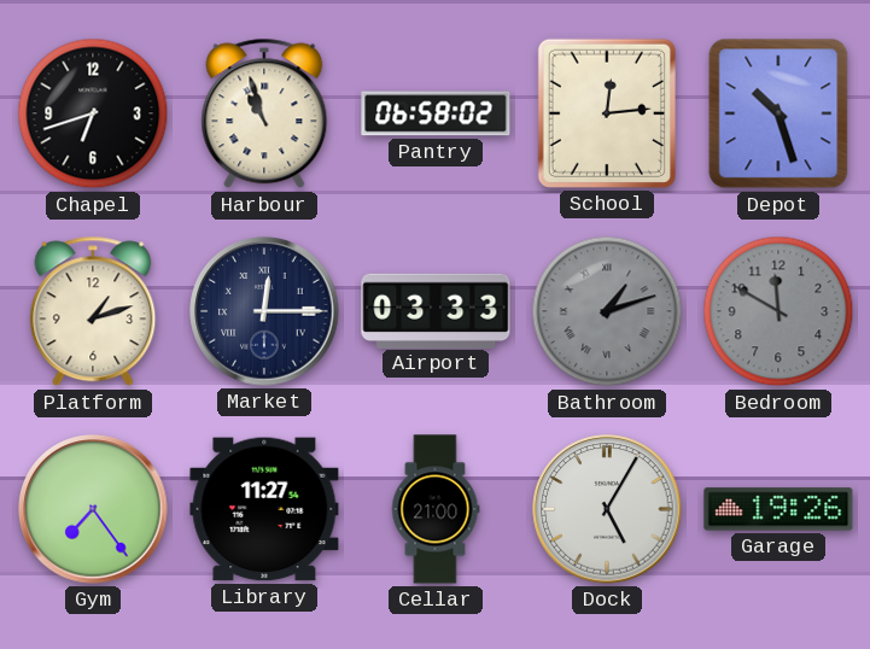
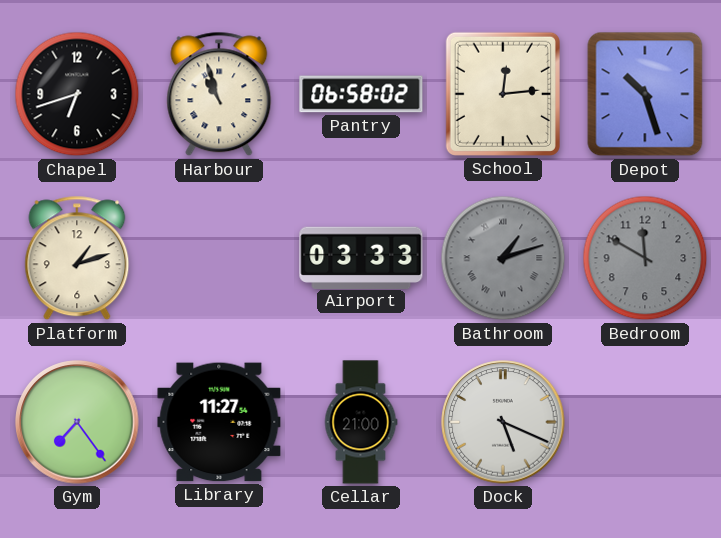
Market: 12:15 -> none
Dock: 5:05 -> 5:19
Garage: 19:26 -> none
